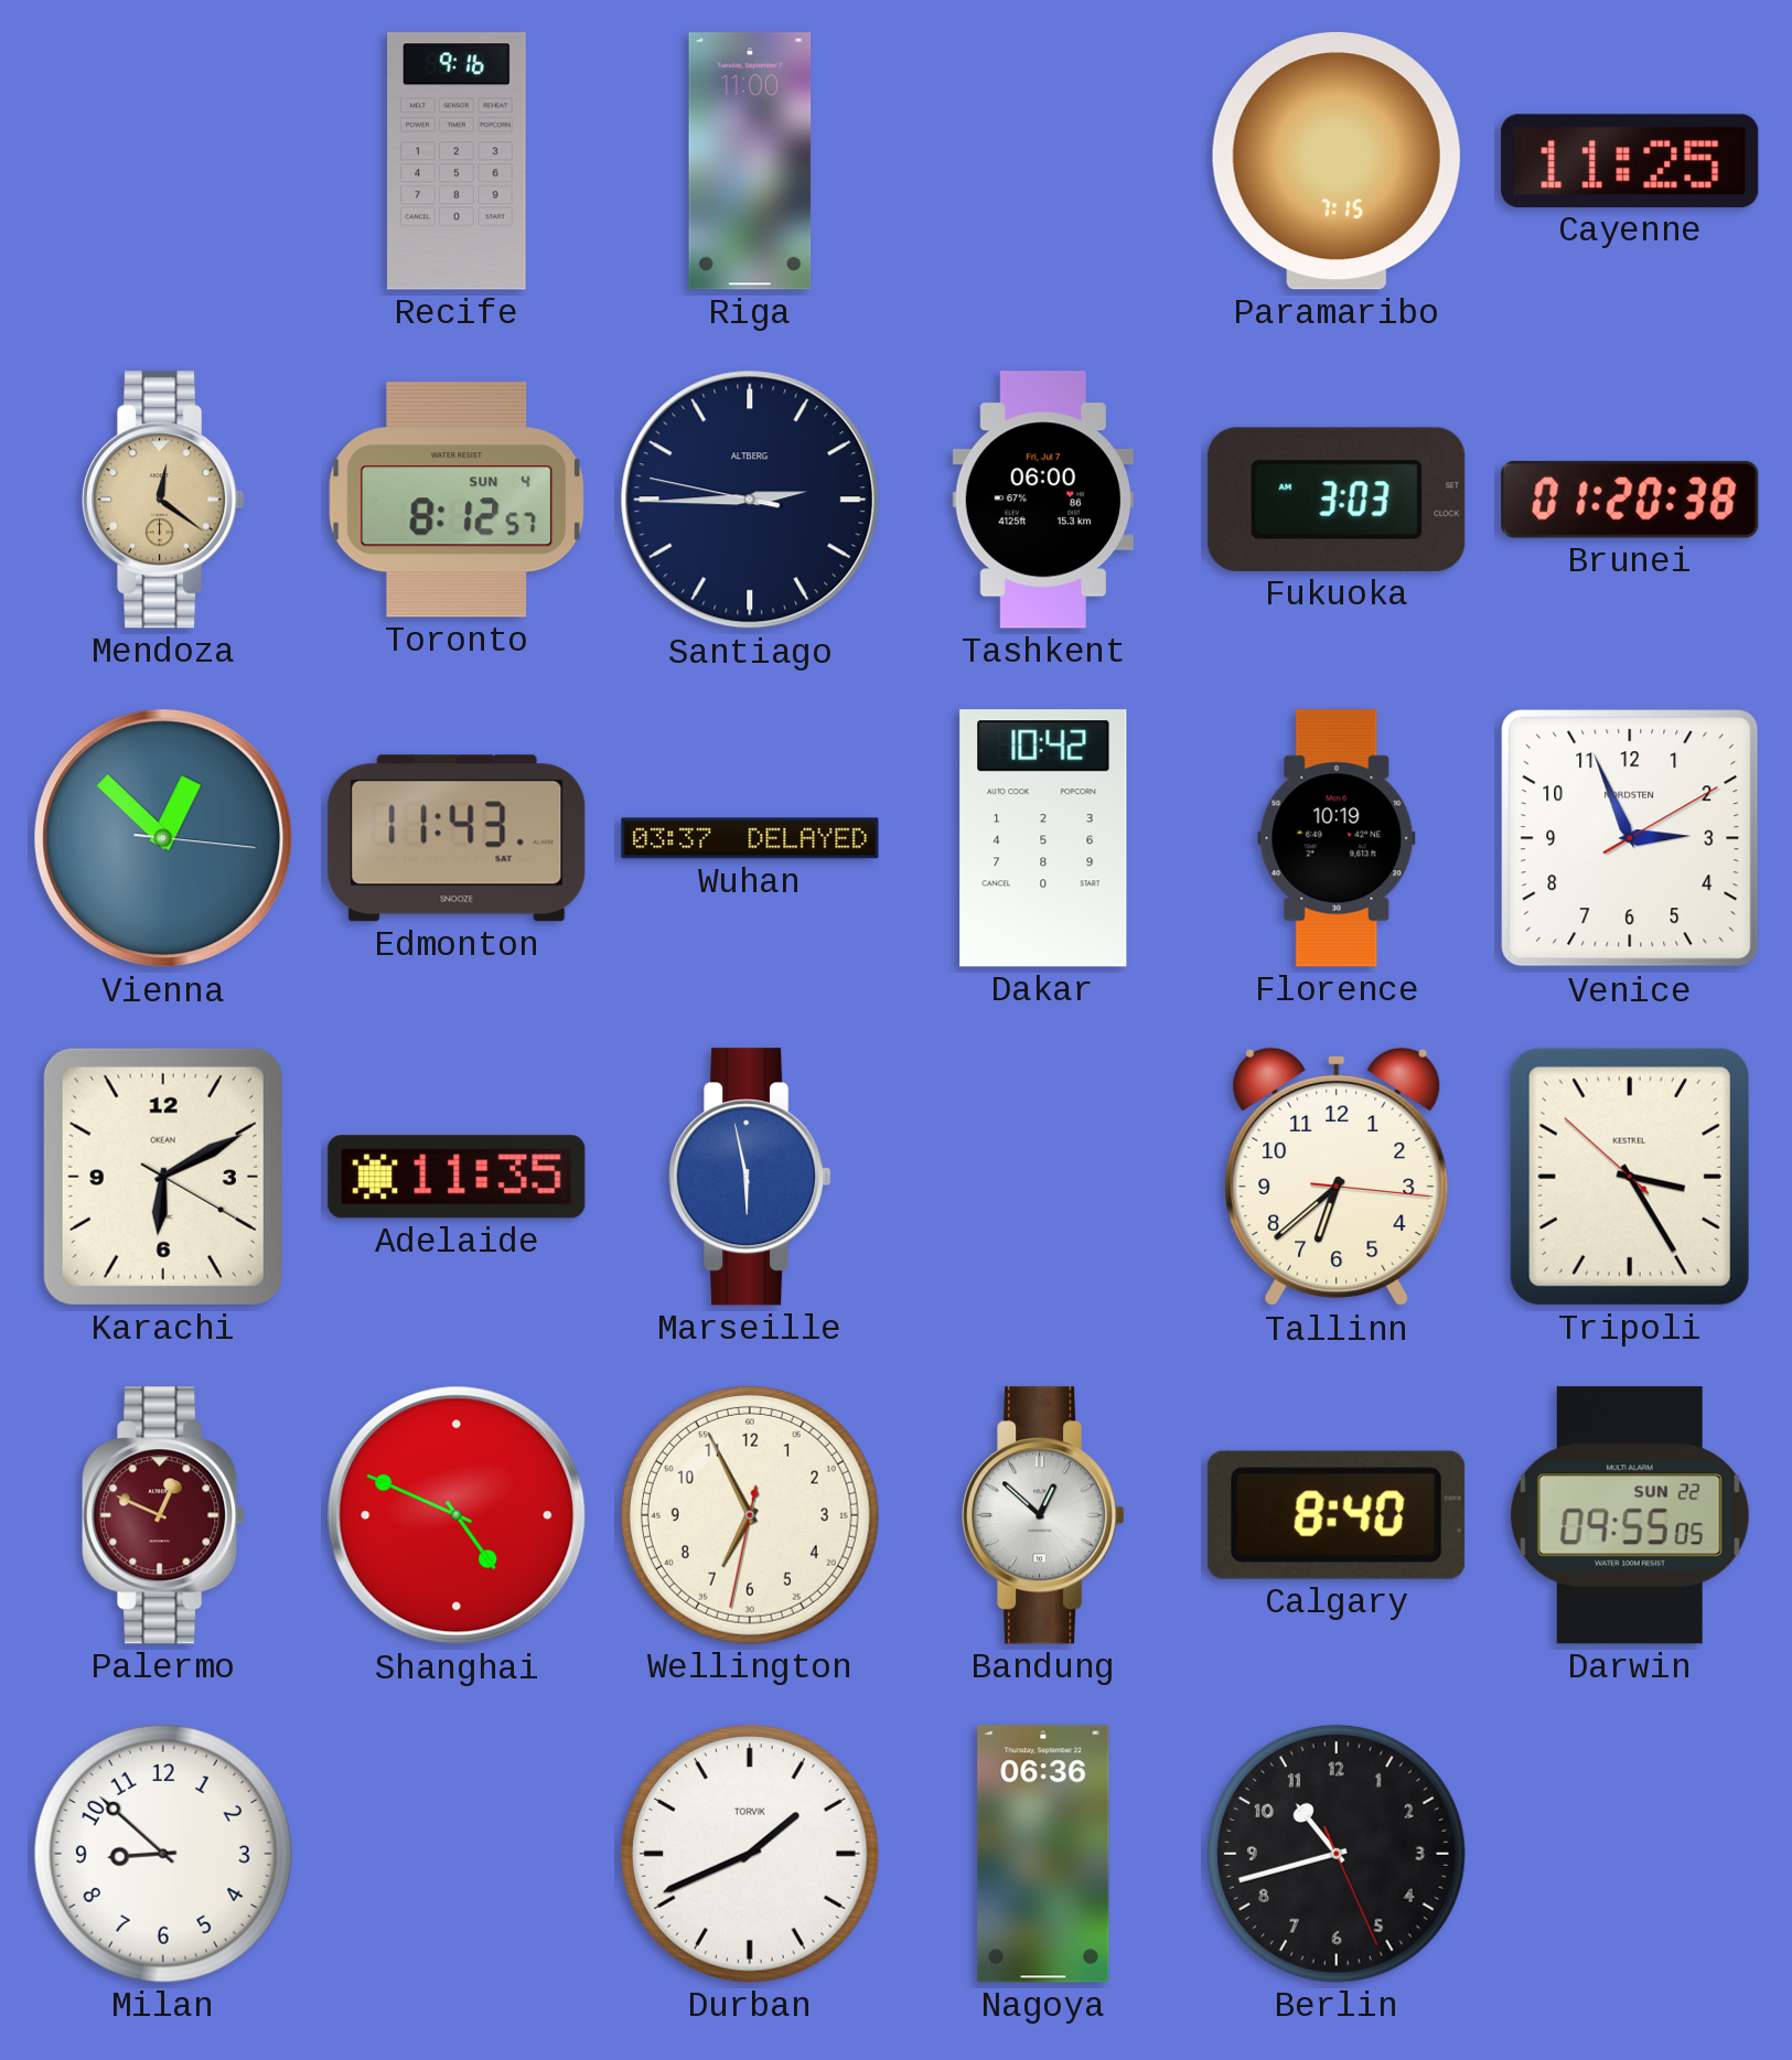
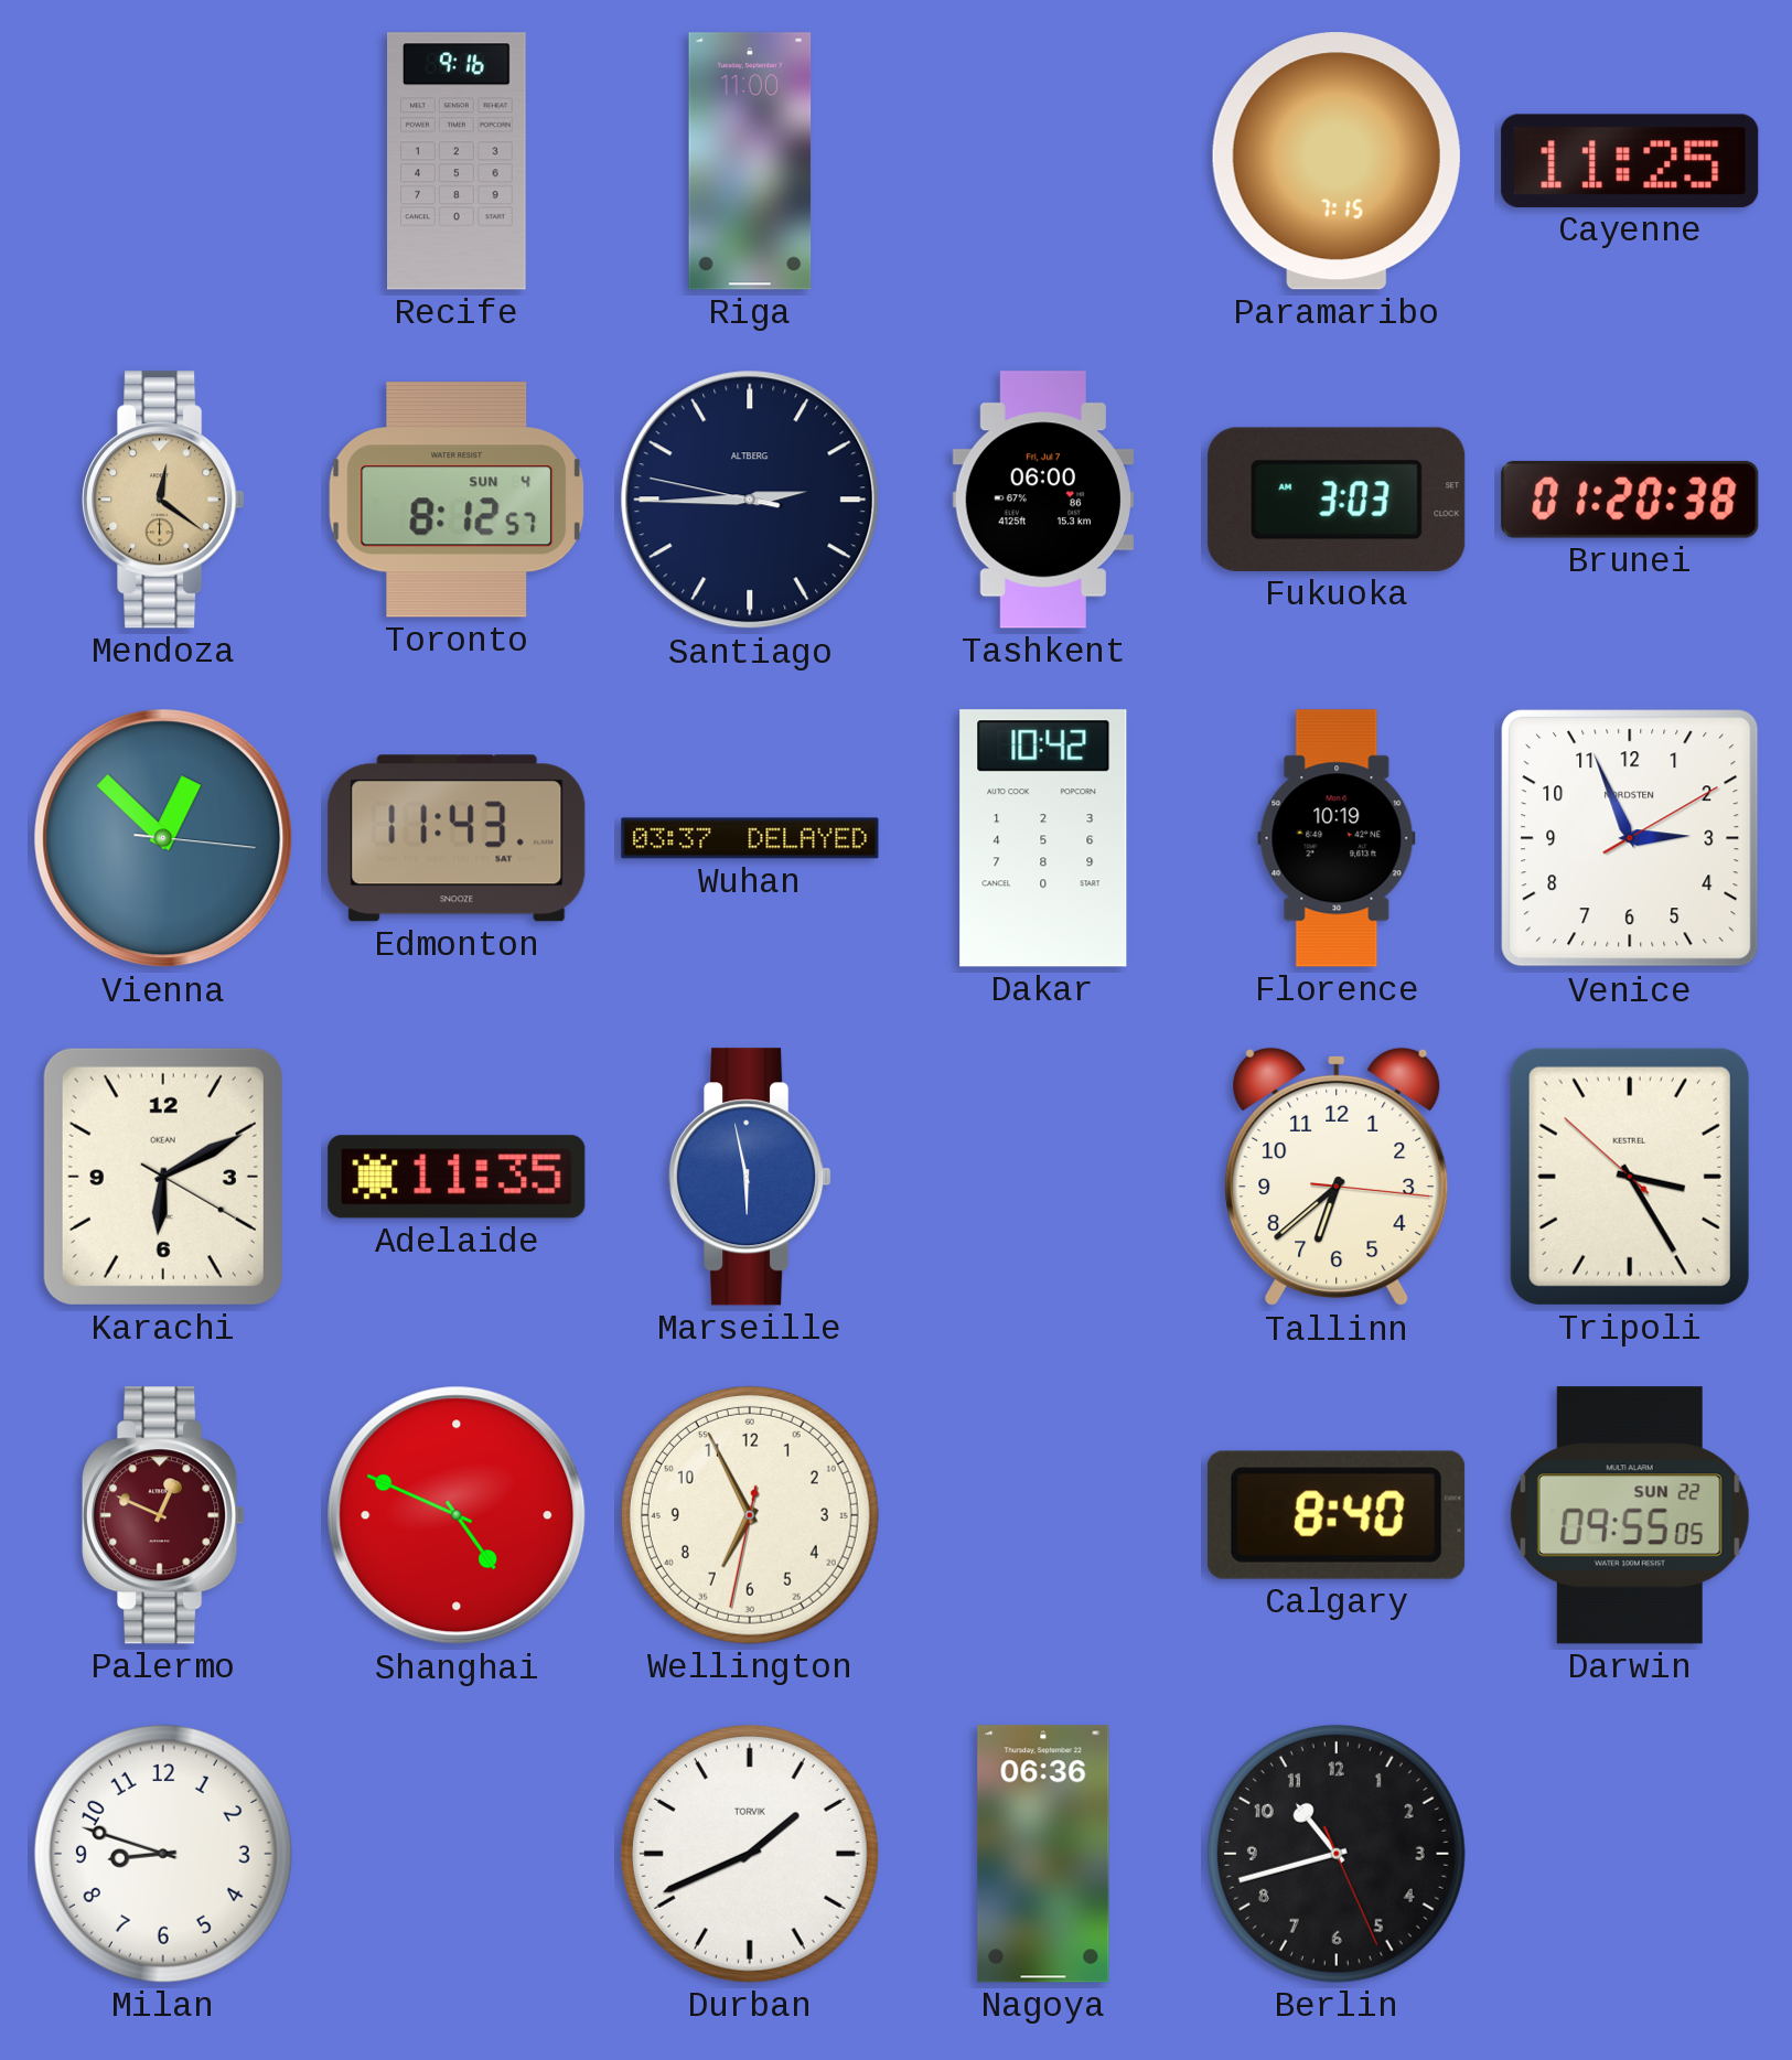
Bandung: 12:52 -> none
Milan: 8:52 -> 8:48
